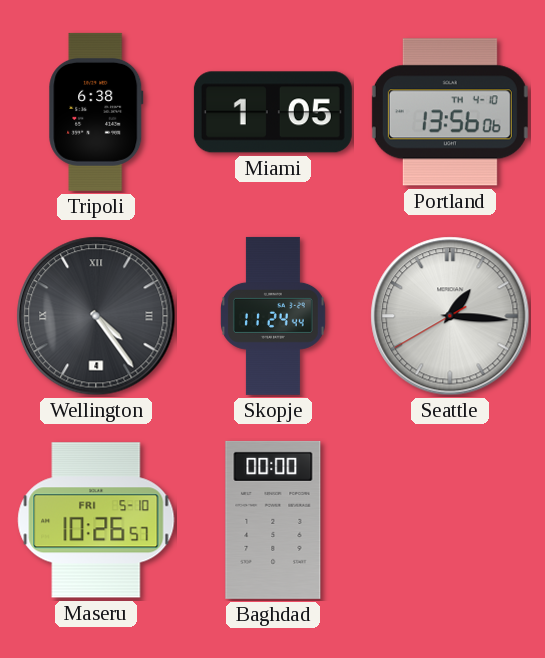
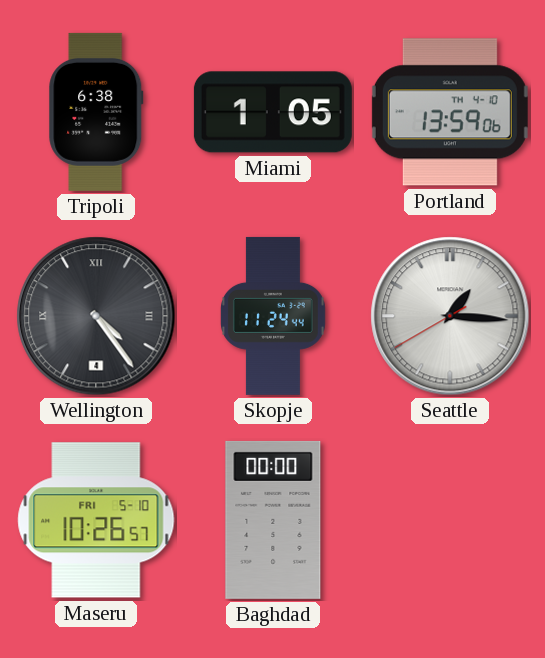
Portland: 13:56 -> 13:59
